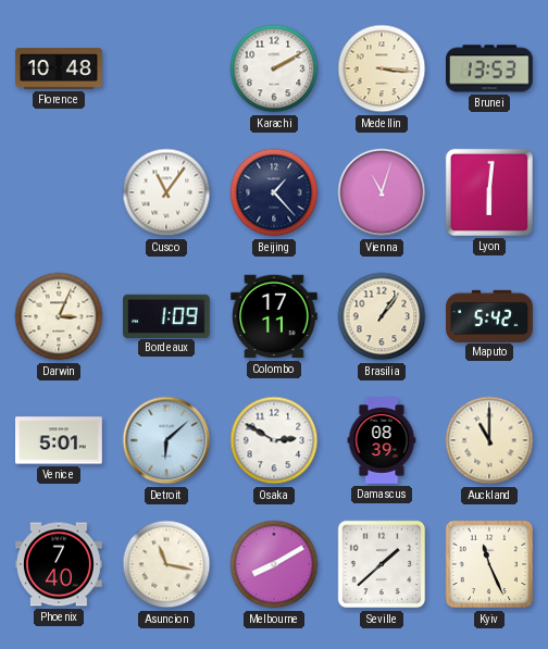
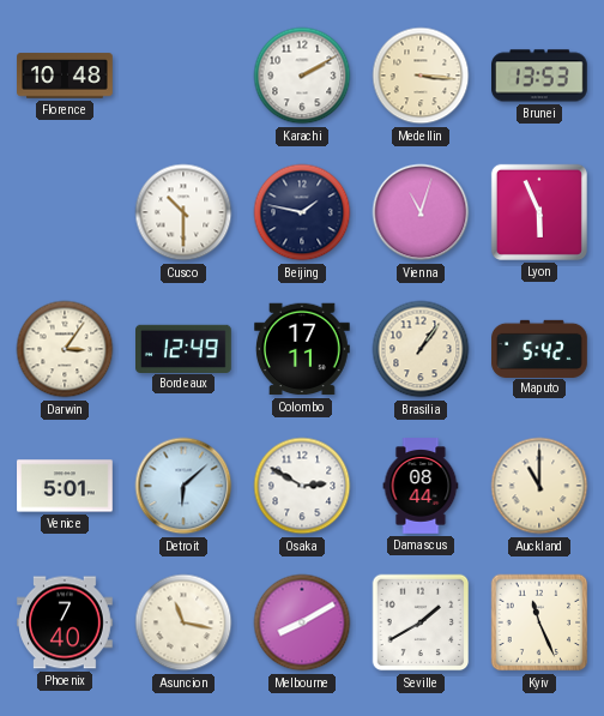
Cusco: 11:06 -> 10:30
Beijing: 1:23 -> 1:47
Lyon: 6:01 -> 5:56
Darwin: 3:04 -> 3:06
Bordeaux: 1:09 -> 12:49
Damascus: 08:39 -> 08:44
Seville: 1:38 -> 1:40
